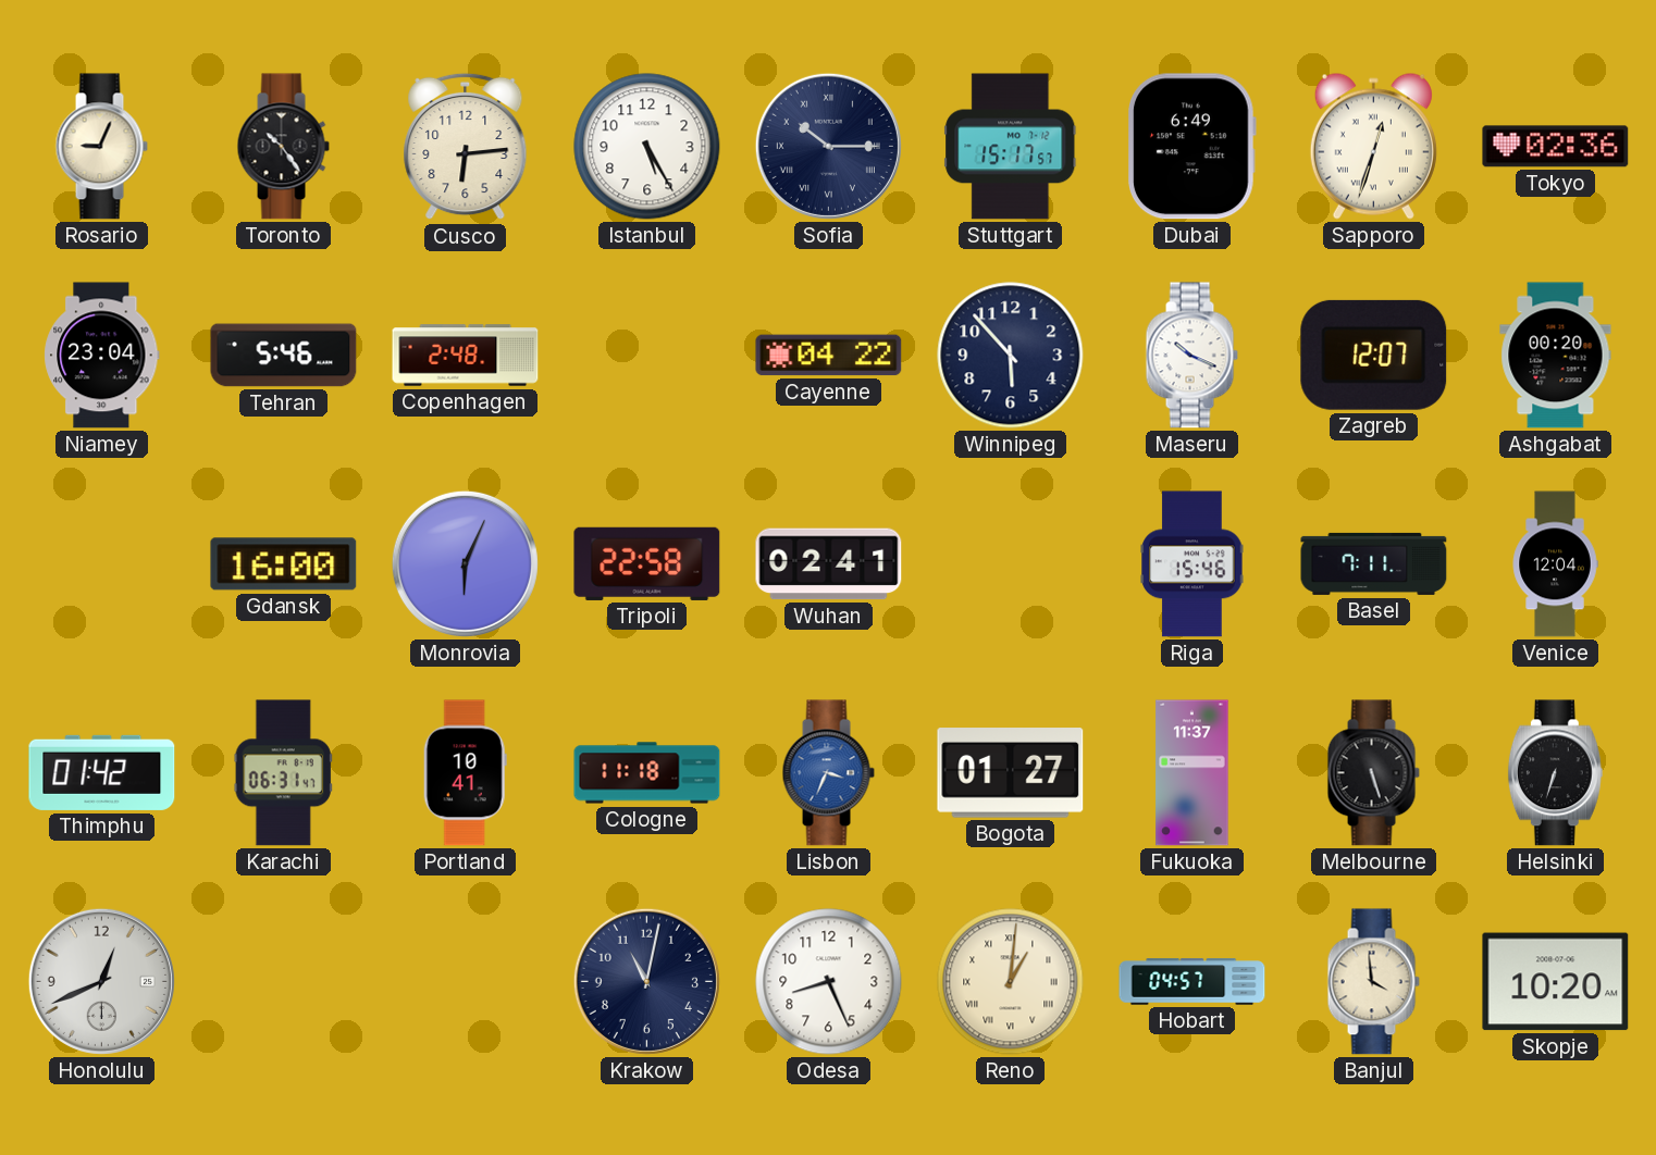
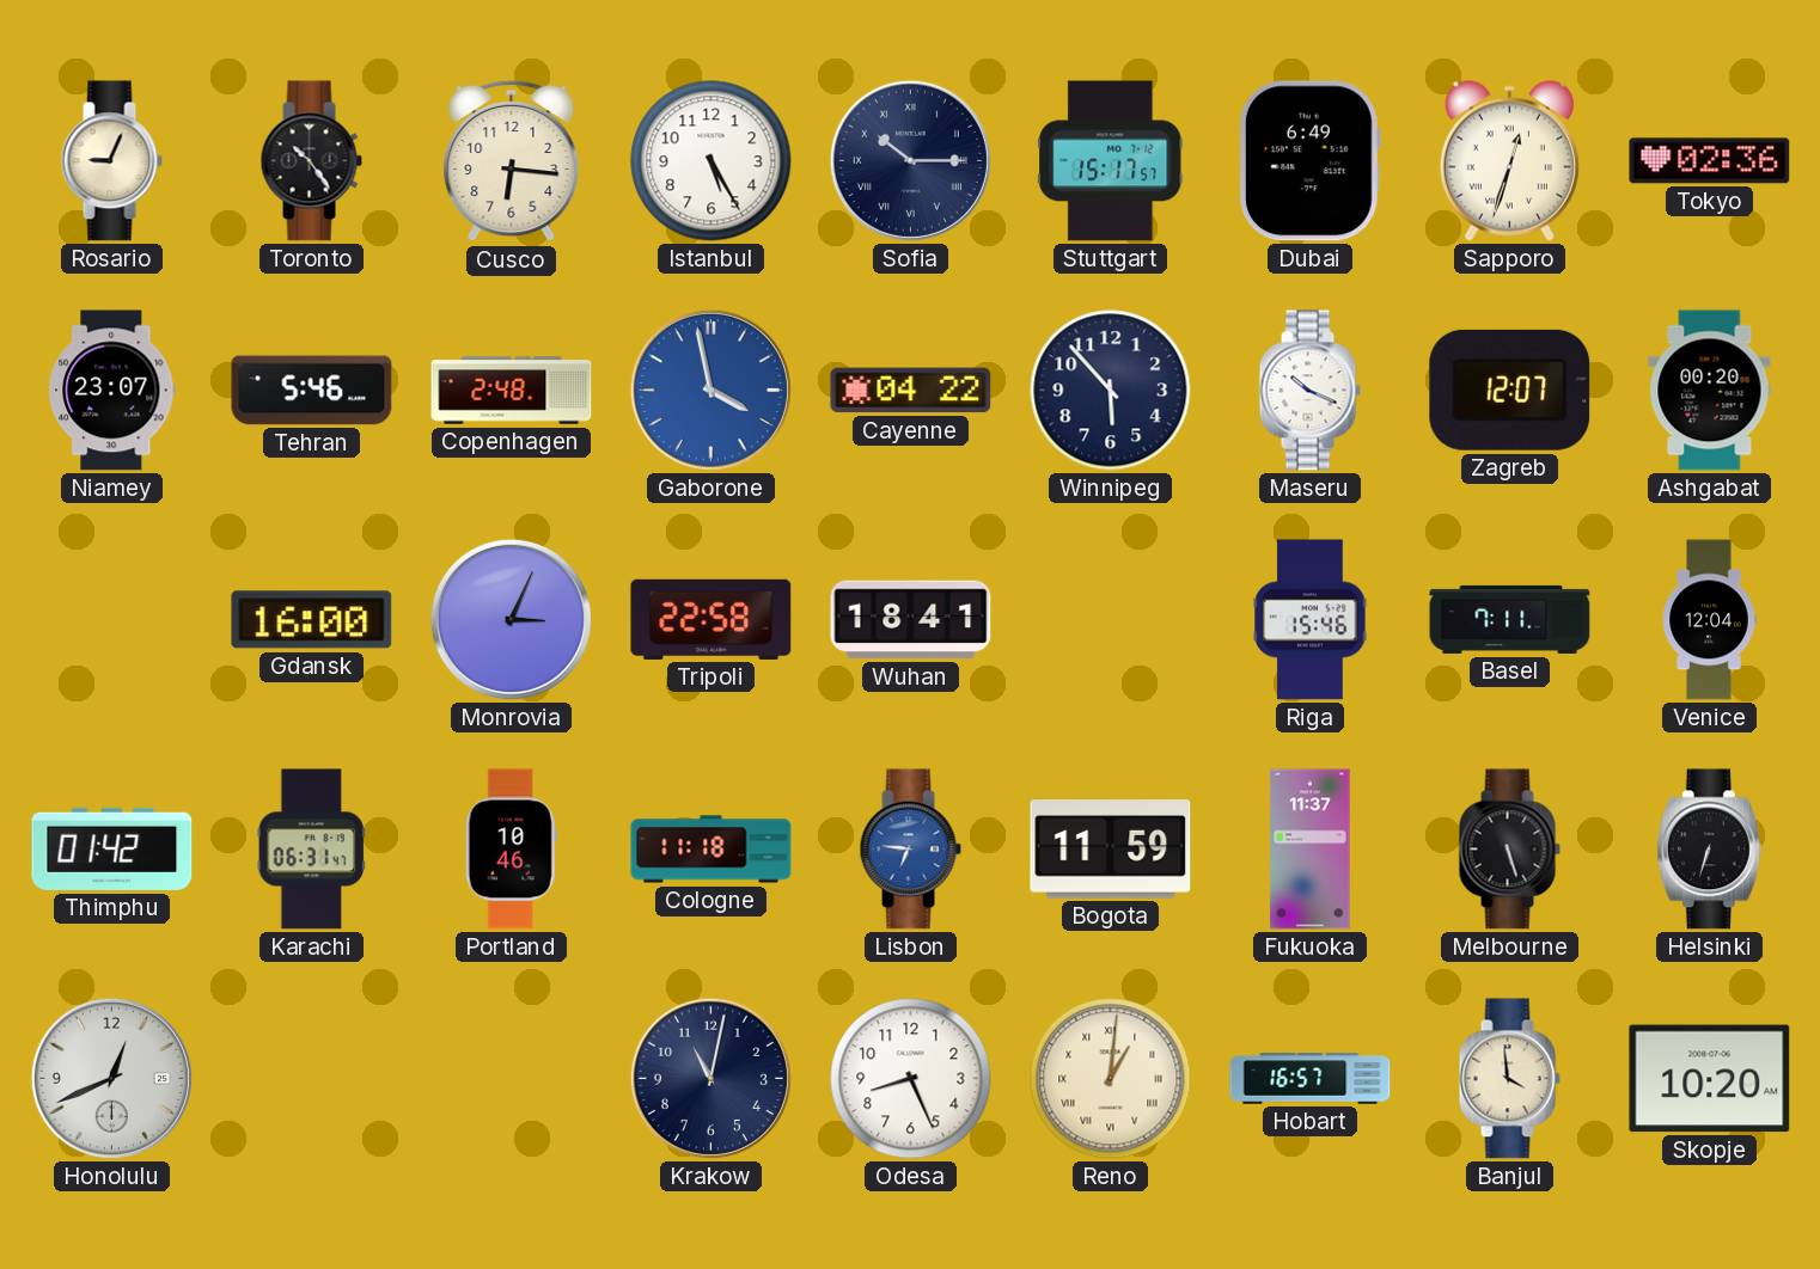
Cusco: 6:14 -> 6:16
Niamey: 23:04 -> 23:07
Gaborone: none -> 3:58
Monrovia: 6:04 -> 3:04
Wuhan: 02:41 -> 18:41
Portland: 10:41 -> 10:46
Lisbon: 3:34 -> 6:46
Bogota: 01:27 -> 11:59
Hobart: 04:57 -> 16:57
